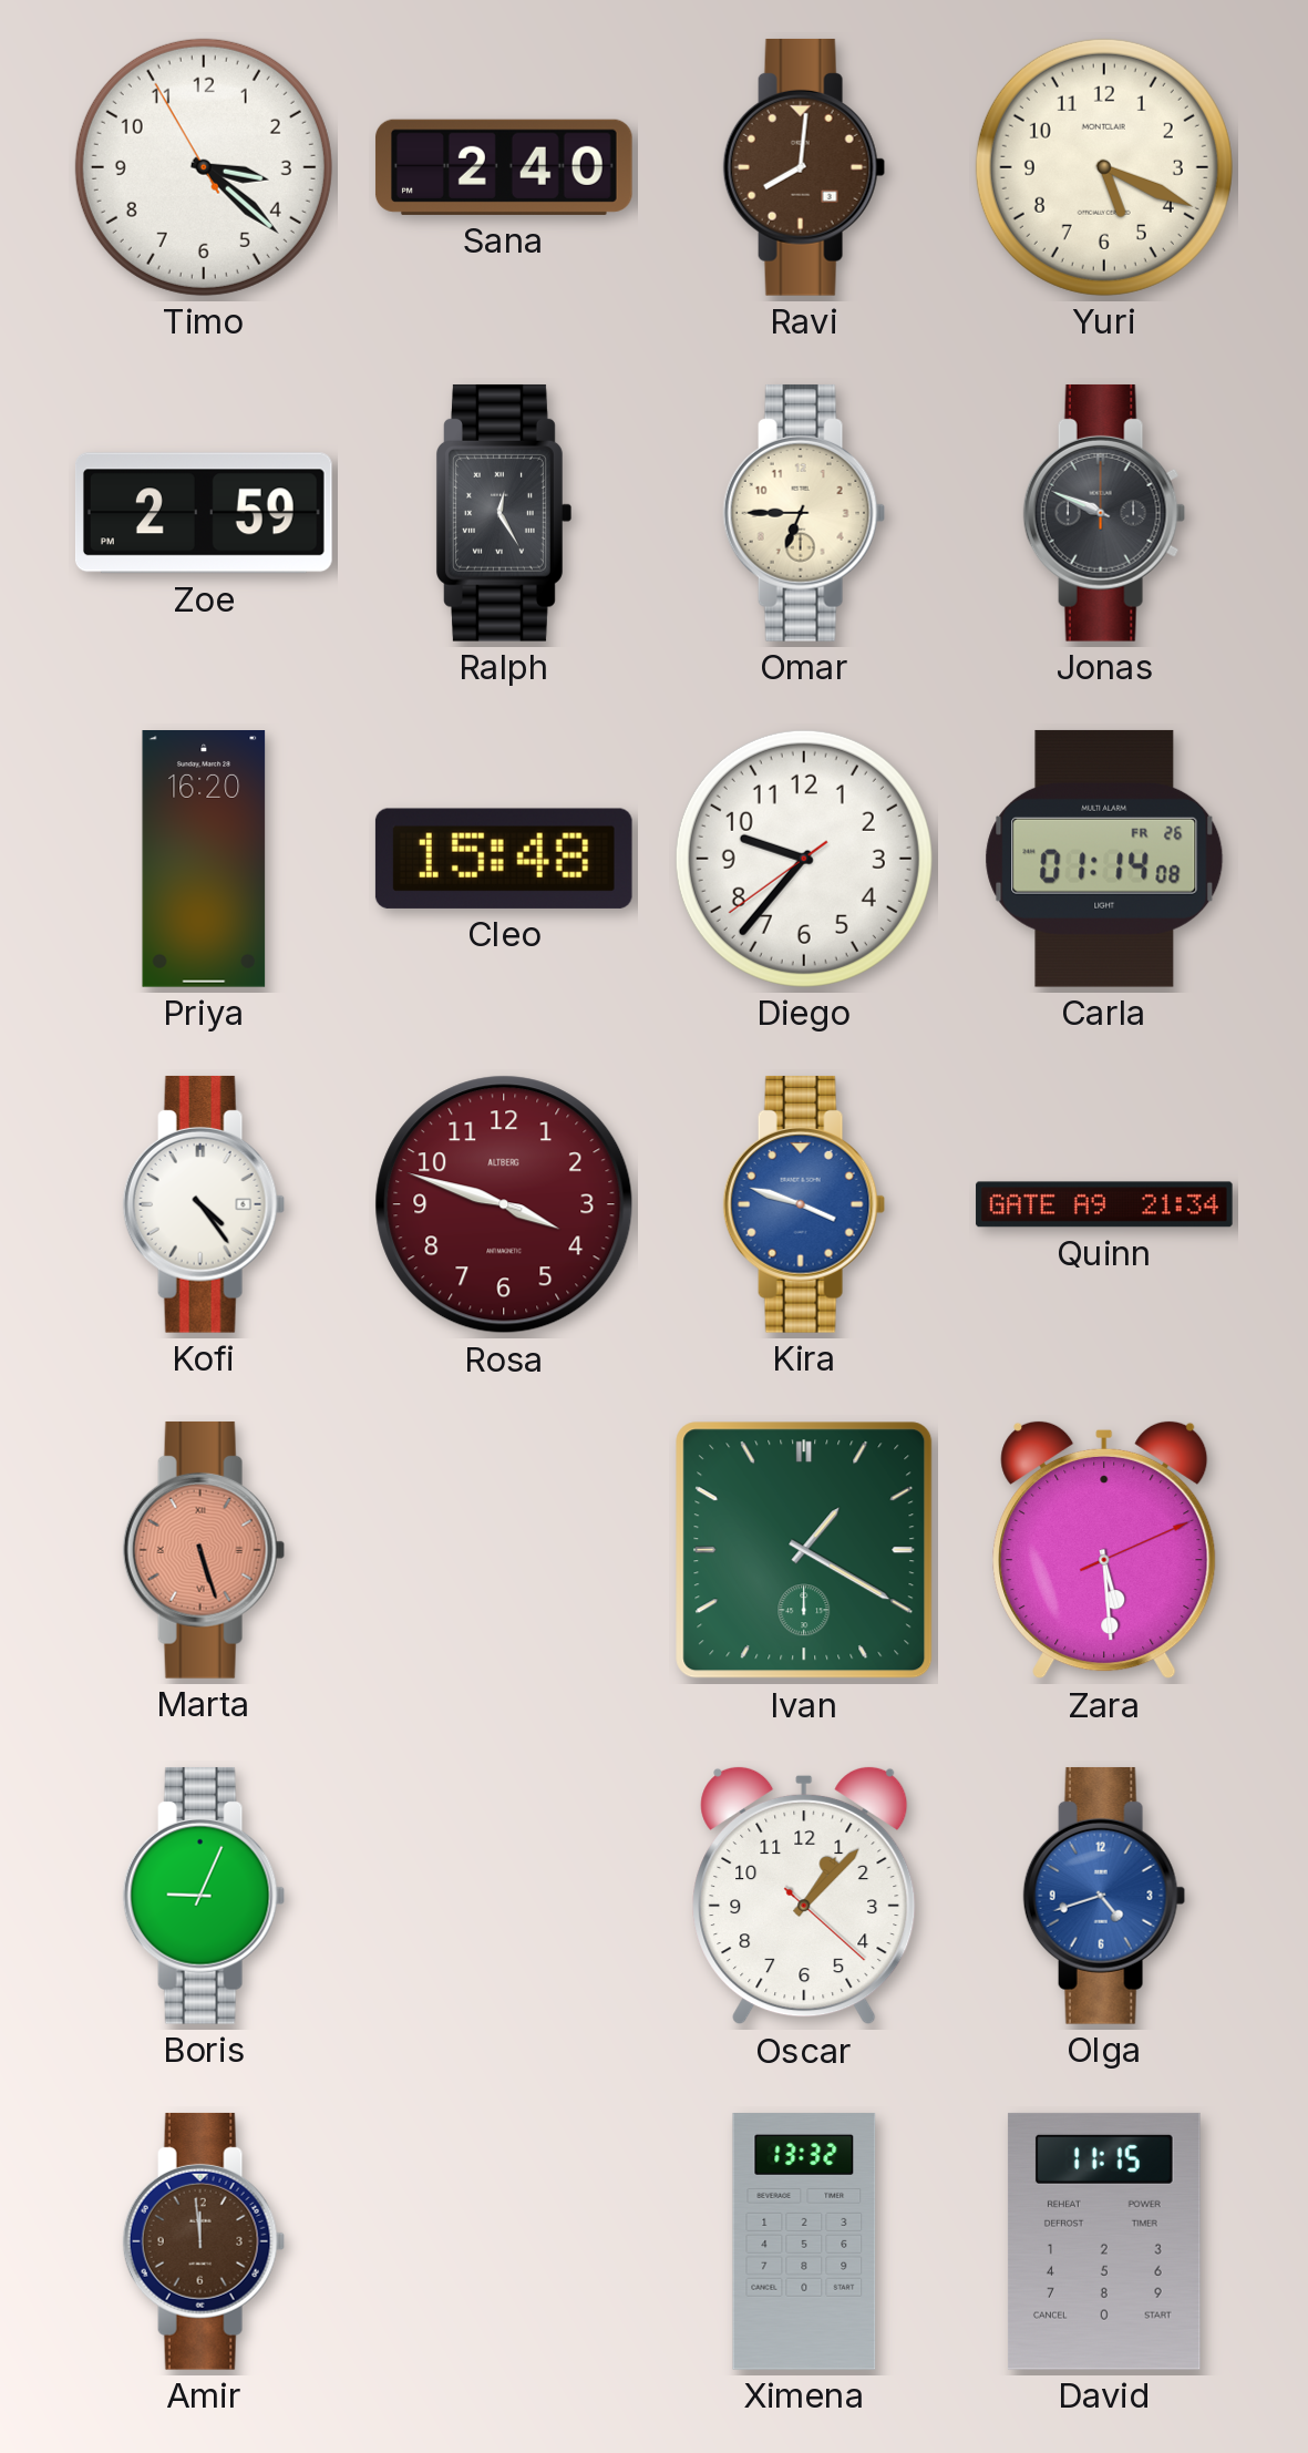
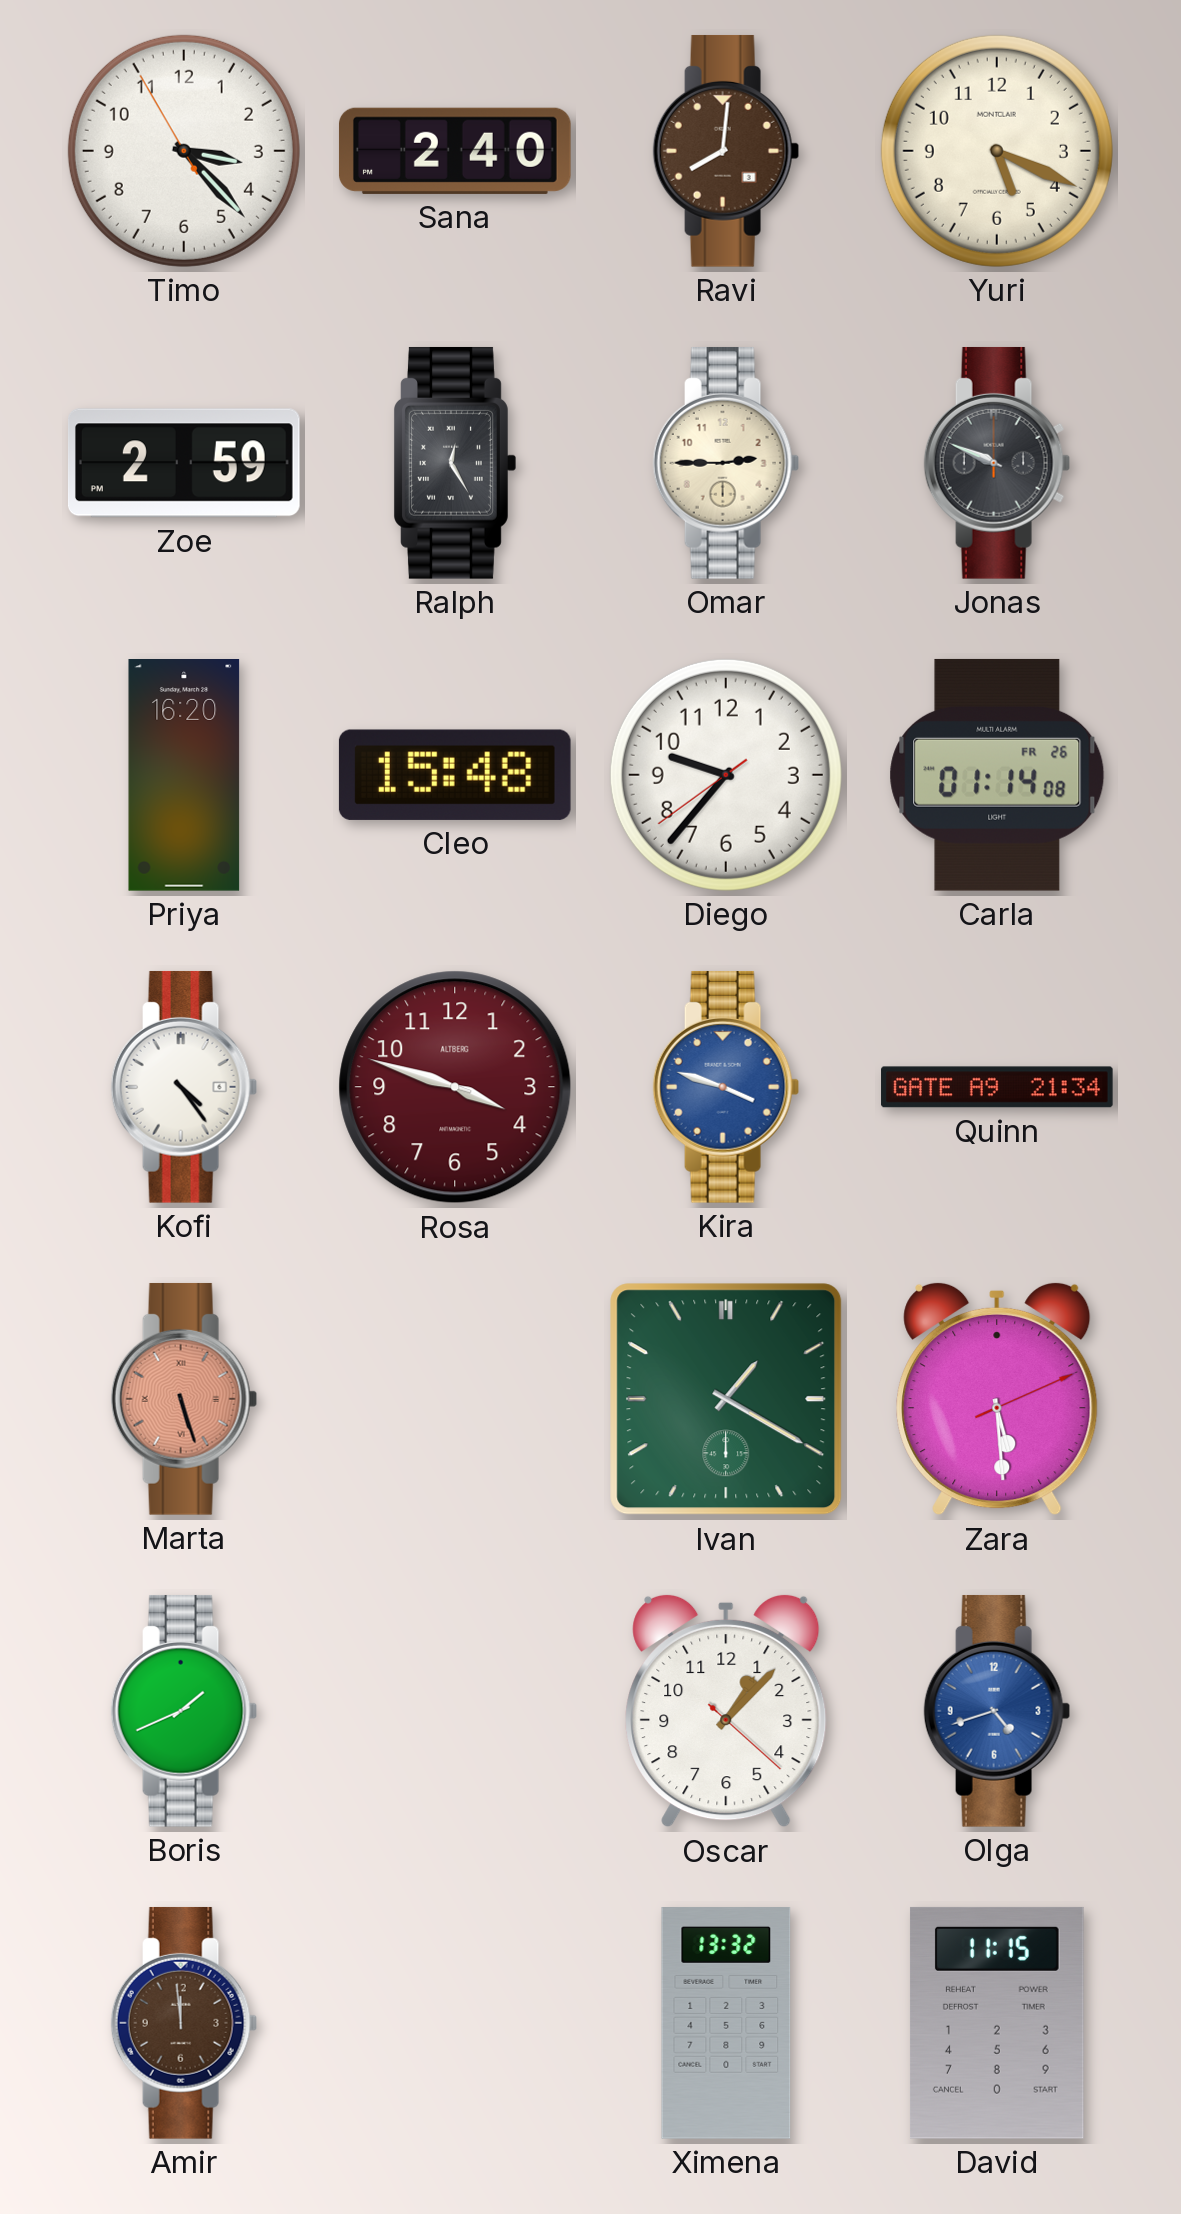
Timo: 3:21 -> 3:22
Omar: 6:45 -> 2:45
Boris: 9:04 -> 1:41
